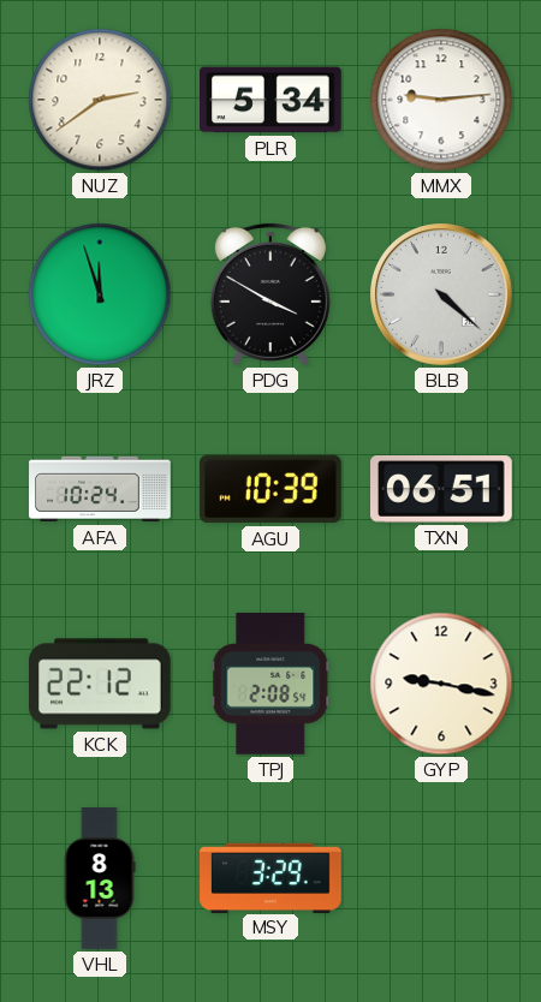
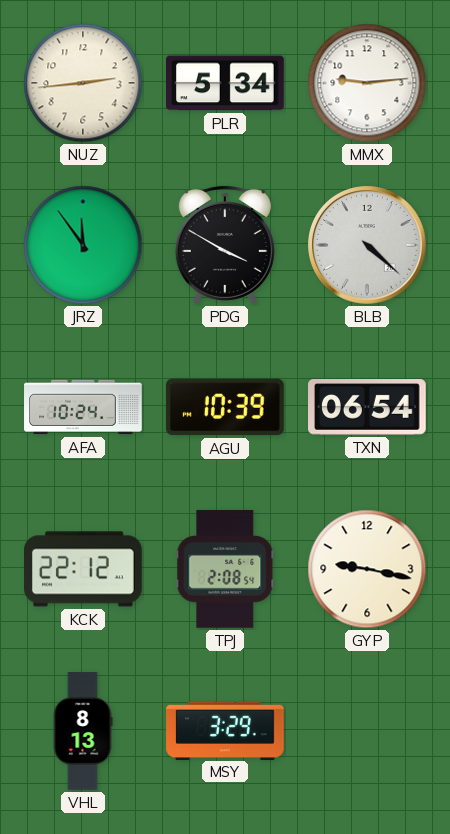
NUZ: 2:39 -> 2:44
JRZ: 11:57 -> 11:54
TXN: 06:51 -> 06:54
